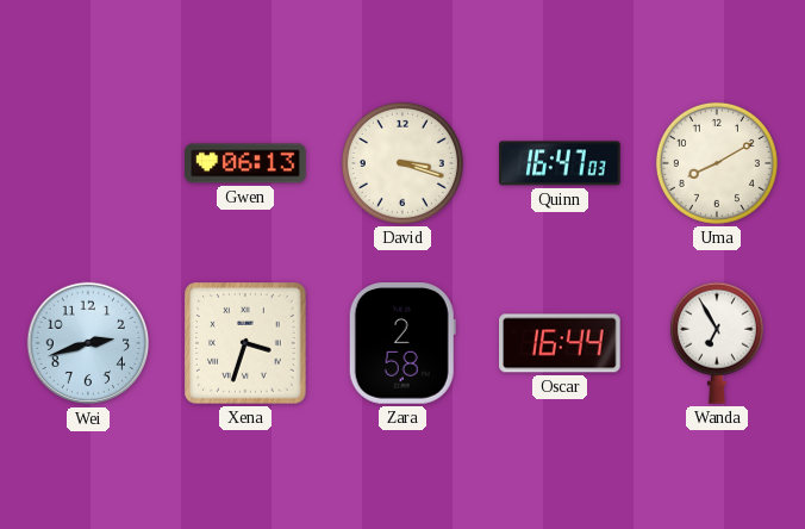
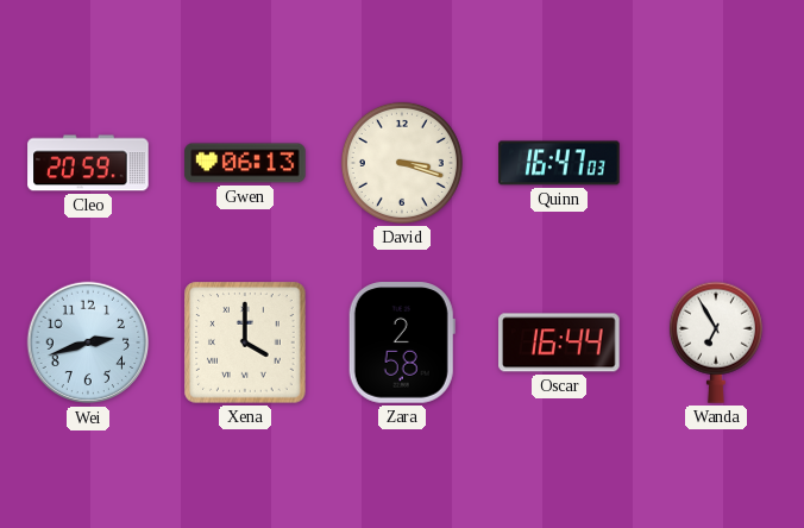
Cleo: none -> 20:59
Uma: 8:10 -> none
Xena: 3:33 -> 4:00
